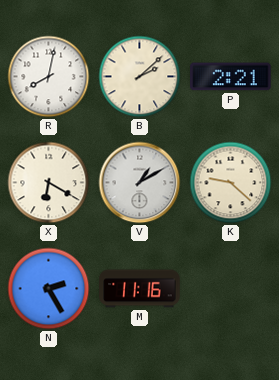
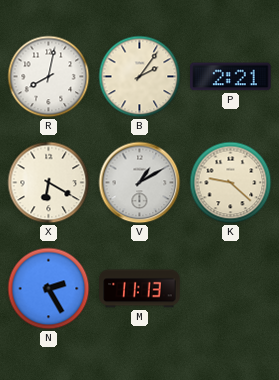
B: 2:08 -> 2:06
M: 11:16 -> 11:13
